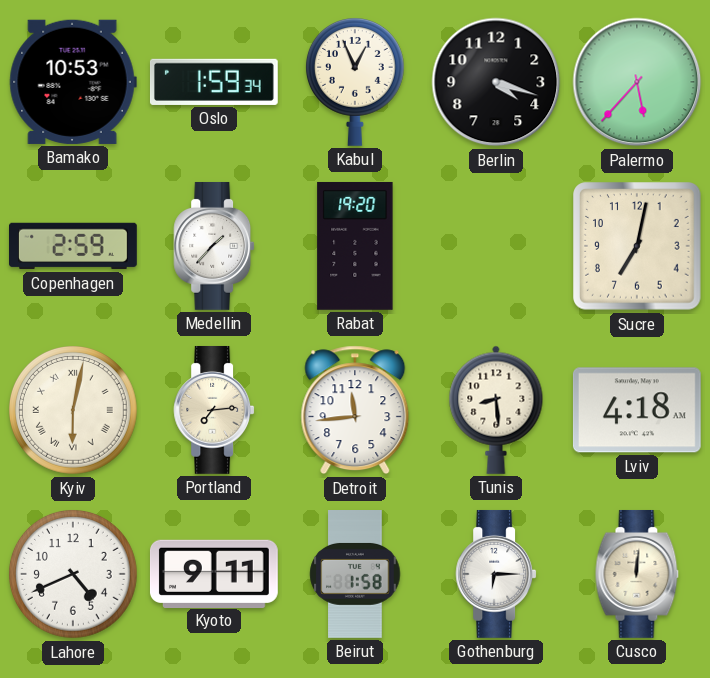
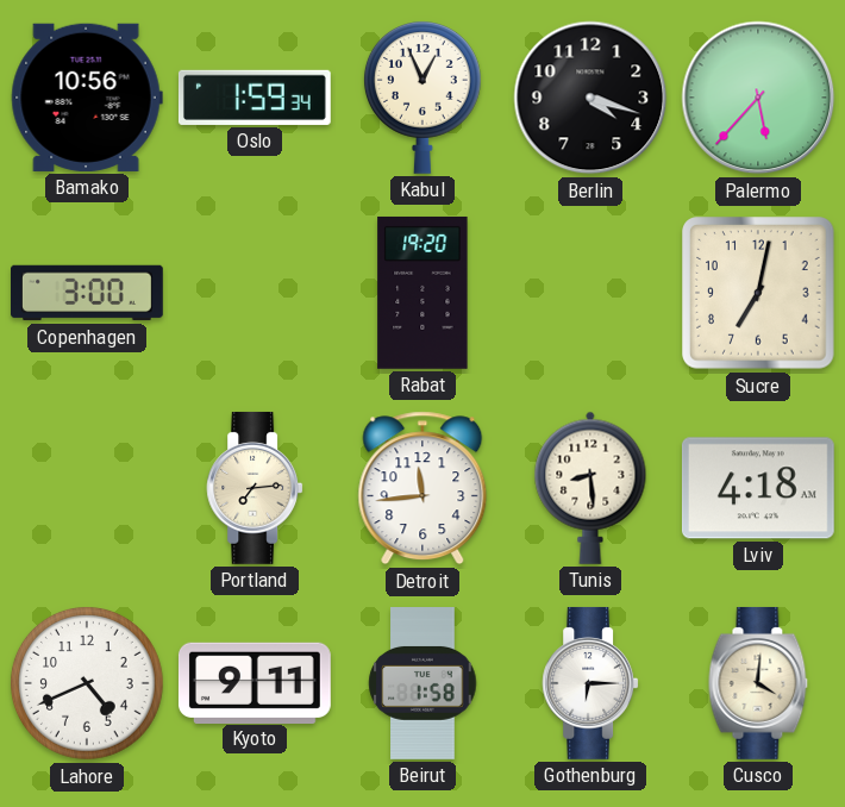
Bamako: 10:53 -> 10:56
Copenhagen: 2:59 -> 3:00
Medellin: 1:37 -> none
Kyiv: 6:02 -> none
Cusco: 12:01 -> 4:01
